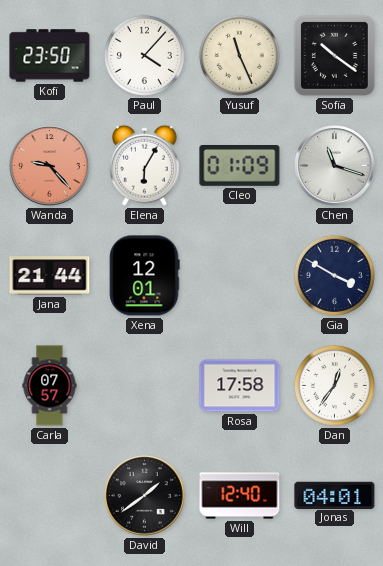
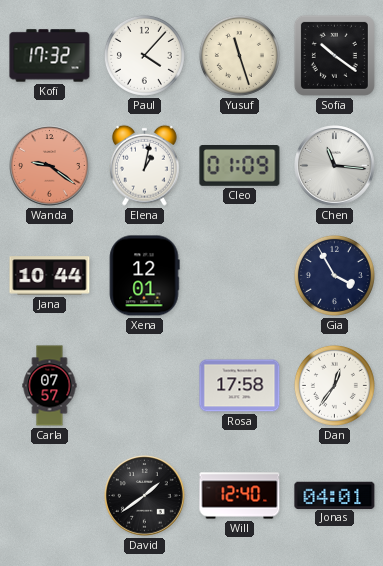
Kofi: 23:50 -> 17:32
Yusuf: 11:26 -> 11:27
Wanda: 9:23 -> 9:21
Elena: 6:05 -> 1:02
Chen: 11:18 -> 11:16
Jana: 21:44 -> 10:44
Gia: 3:50 -> 3:55
